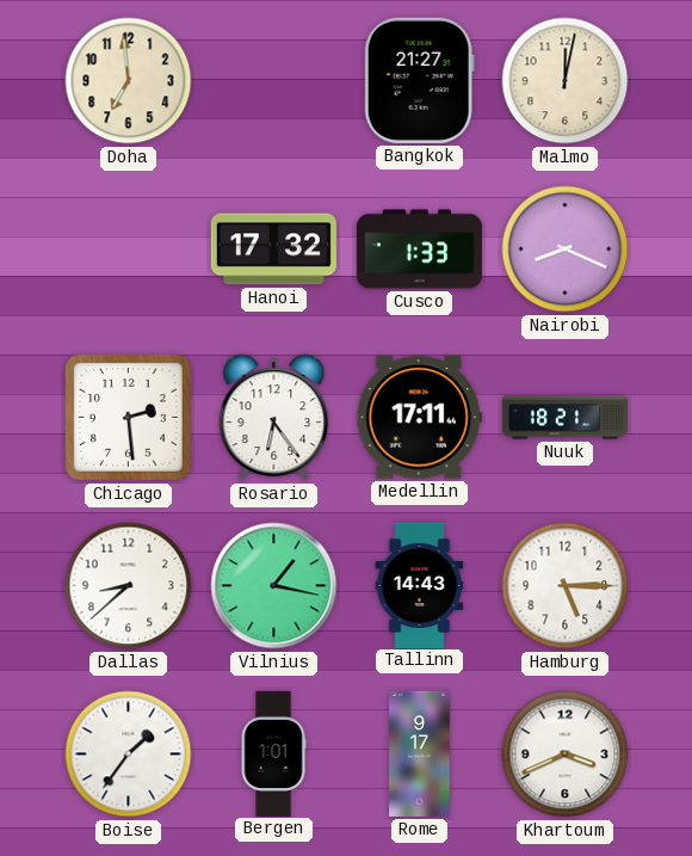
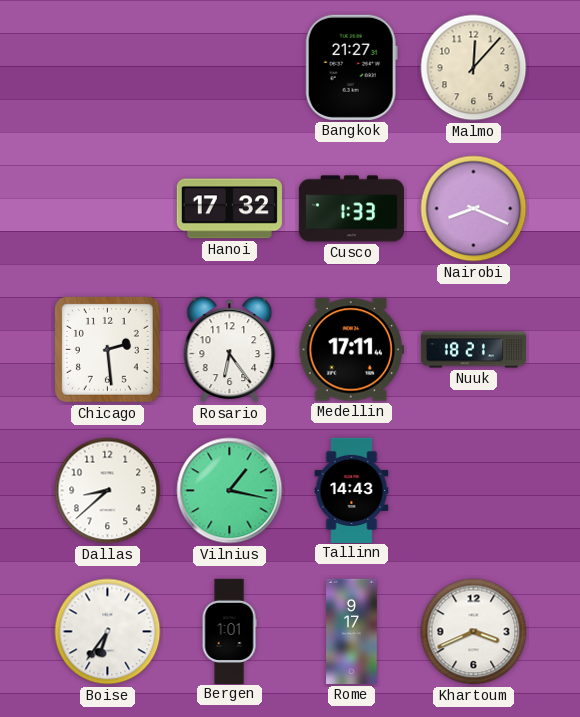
Doha: 6:59 -> none
Malmo: 12:02 -> 12:07
Hamburg: 5:15 -> none
Boise: 1:36 -> 6:36
